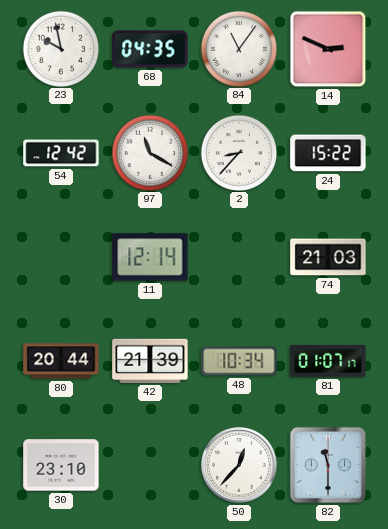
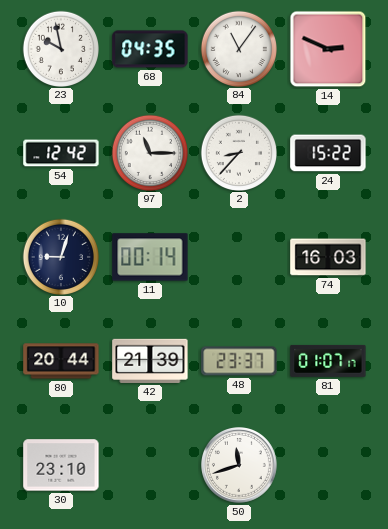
97: 11:20 -> 11:15
10: none -> 9:03
11: 12:14 -> 00:14
74: 21:03 -> 16:03
48: 10:34 -> 23:37
50: 12:37 -> 11:42
82: 11:30 -> none
